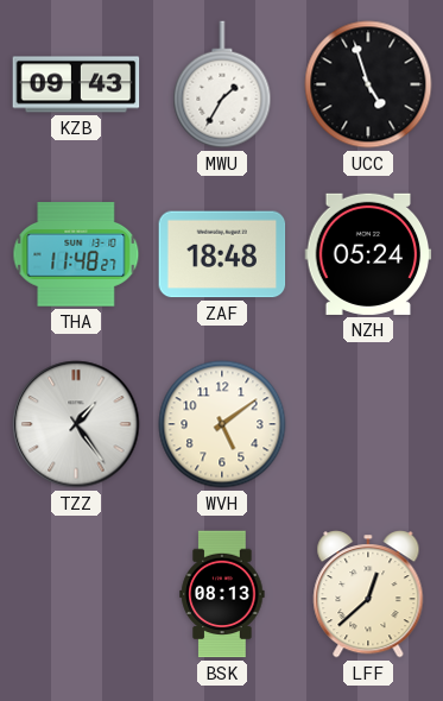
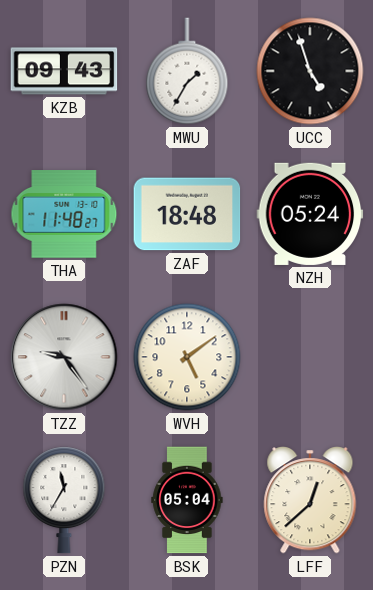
TZZ: 1:24 -> 9:24
PZN: none -> 11:35
BSK: 08:13 -> 05:04
